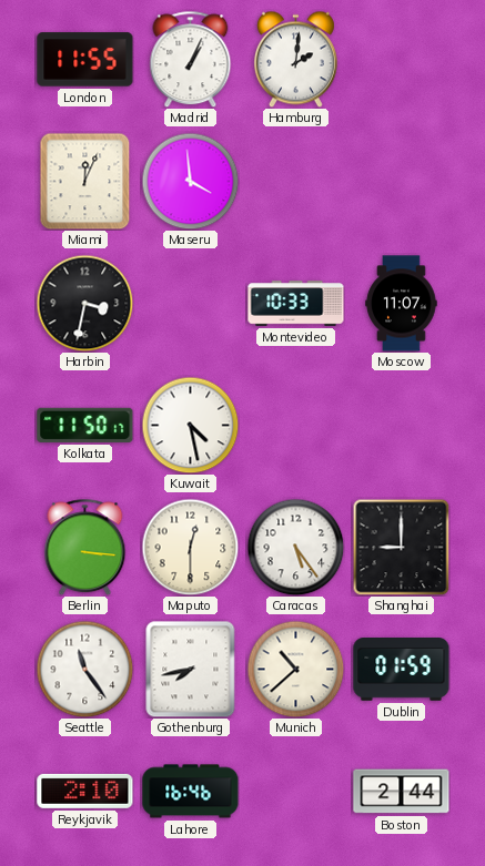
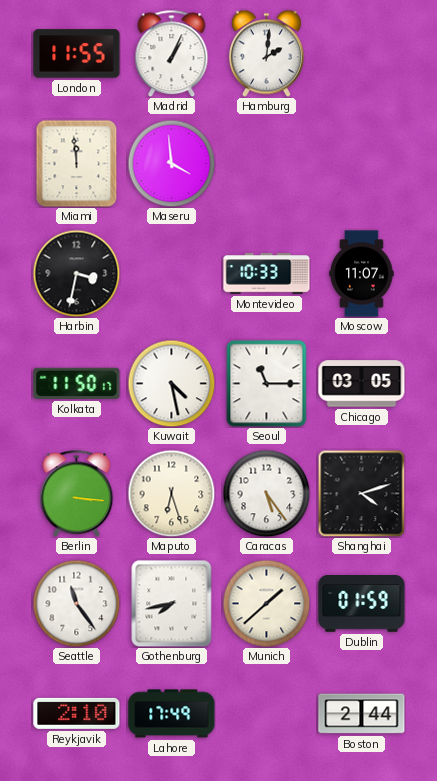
Miami: 12:04 -> 11:59
Seoul: none -> 11:15
Chicago: none -> 03:05
Maputo: 12:30 -> 6:27
Shanghai: 9:00 -> 4:12
Munich: 10:38 -> 1:38
Lahore: 16:46 -> 17:49
